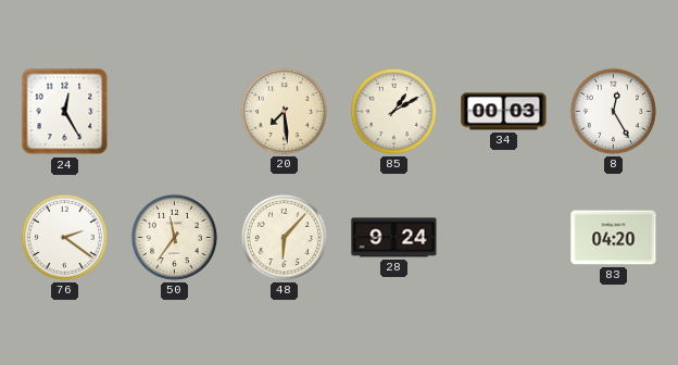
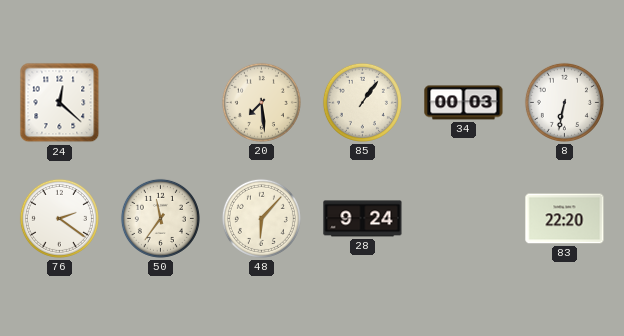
24: 12:25 -> 12:22
85: 1:10 -> 1:06
8: 12:25 -> 6:32
83: 04:20 -> 22:20
